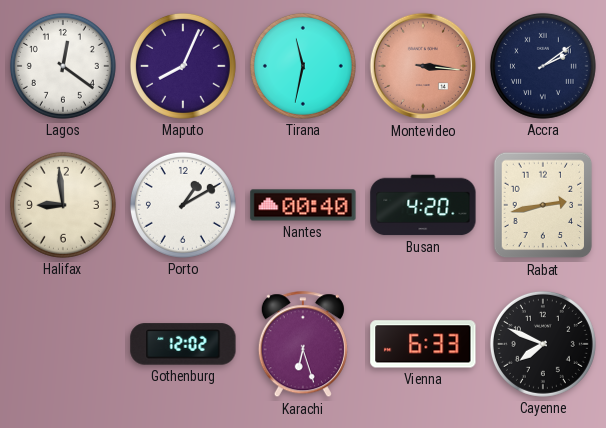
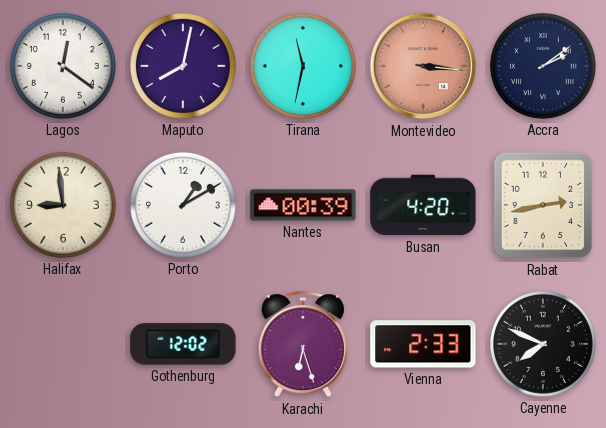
Maputo: 8:04 -> 8:02
Nantes: 00:40 -> 00:39
Vienna: 6:33 -> 2:33
